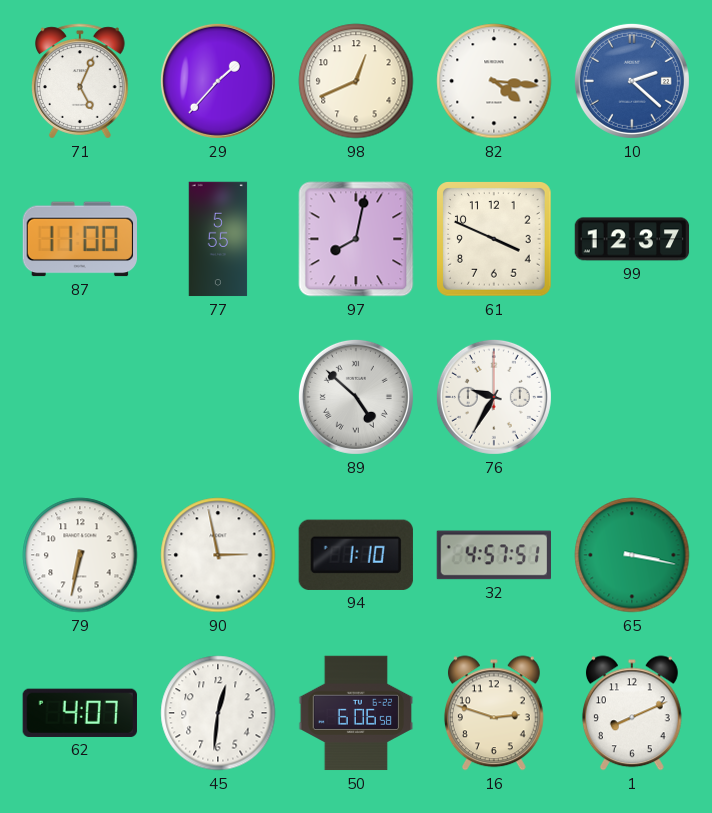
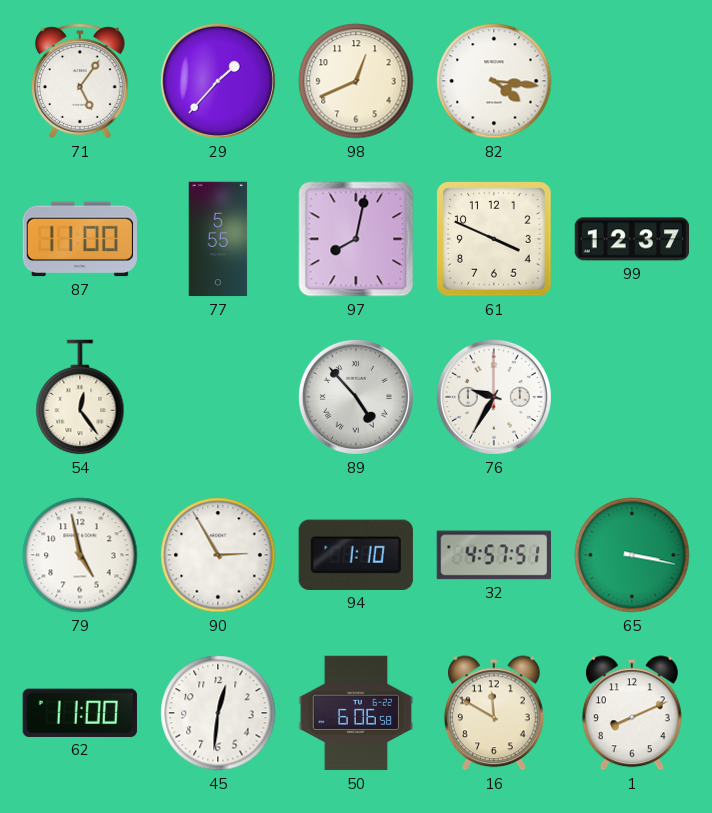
71: 5:04 -> 5:06
10: 2:22 -> none
54: none -> 12:24
89: 4:52 -> 4:53
79: 6:32 -> 4:58
90: 2:58 -> 2:55
62: 4:07 -> 11:00
16: 2:48 -> 11:50
